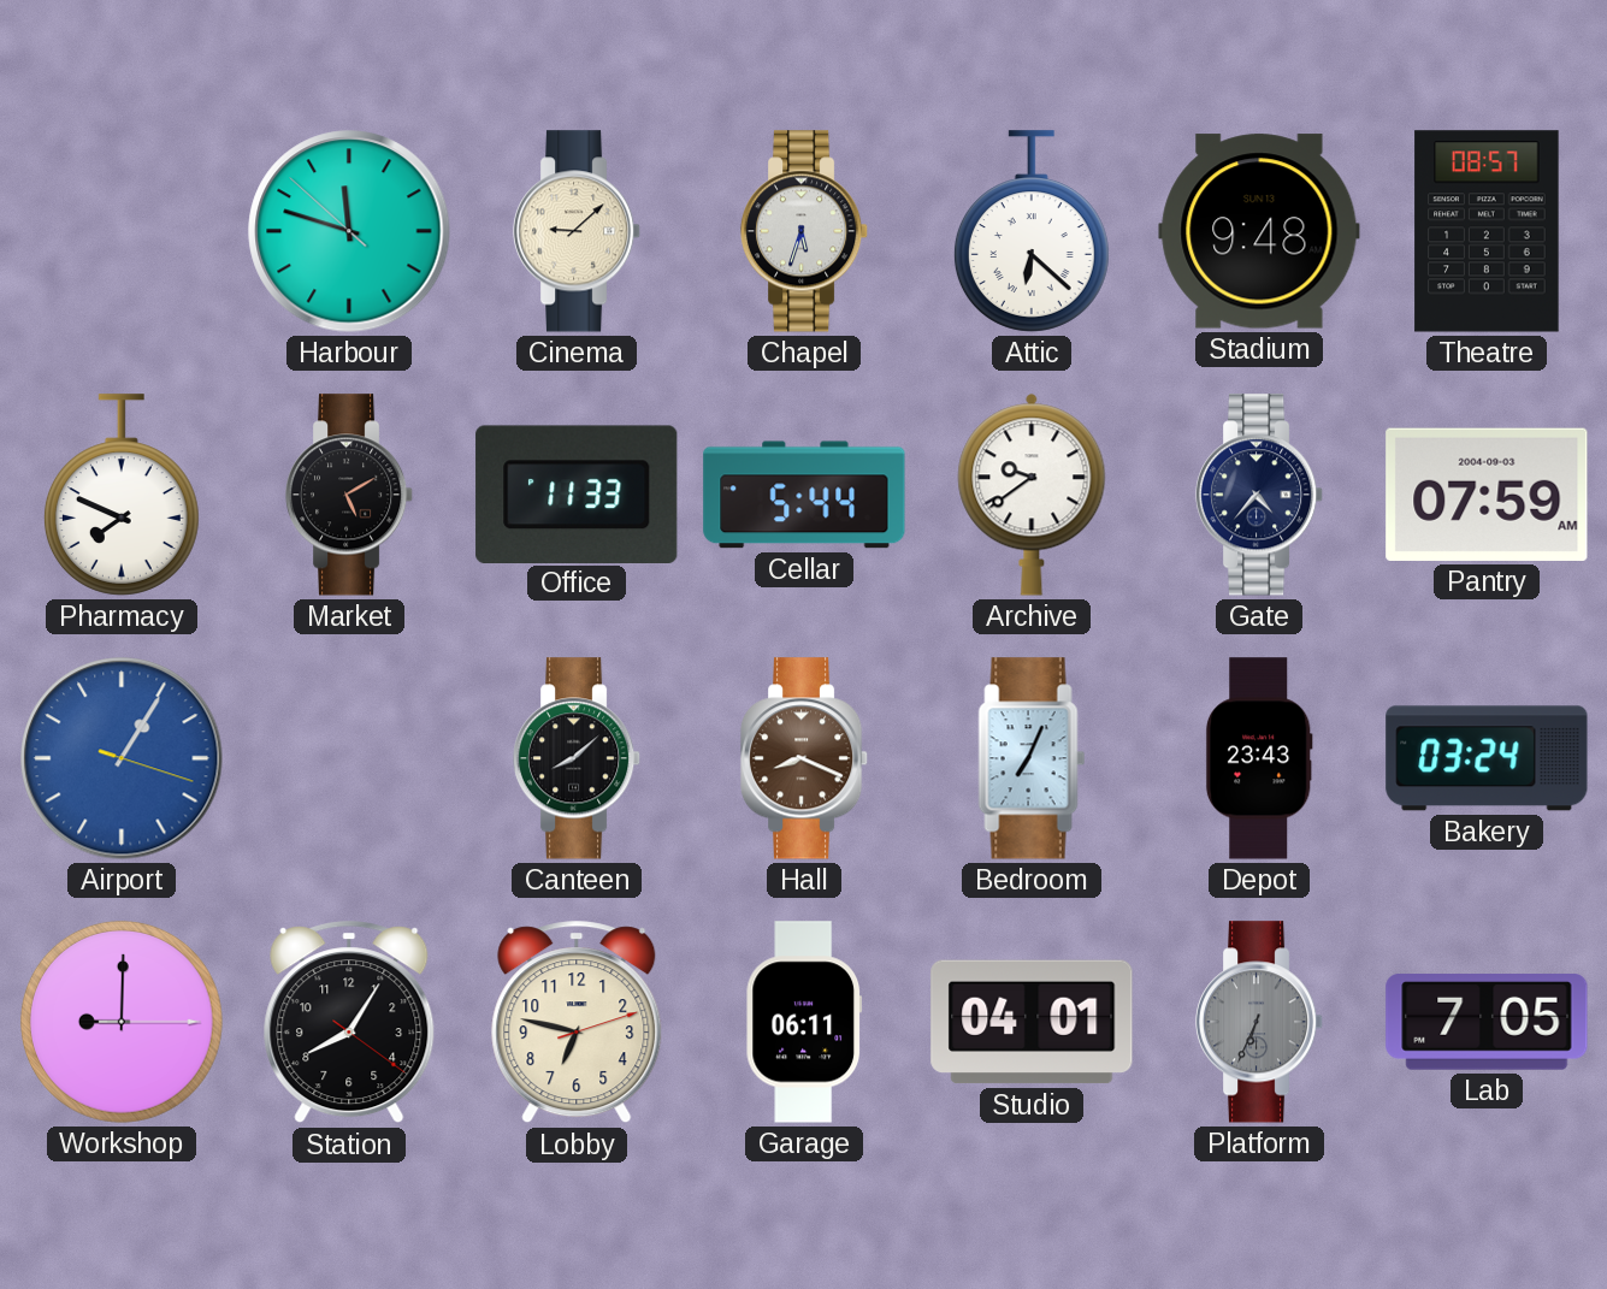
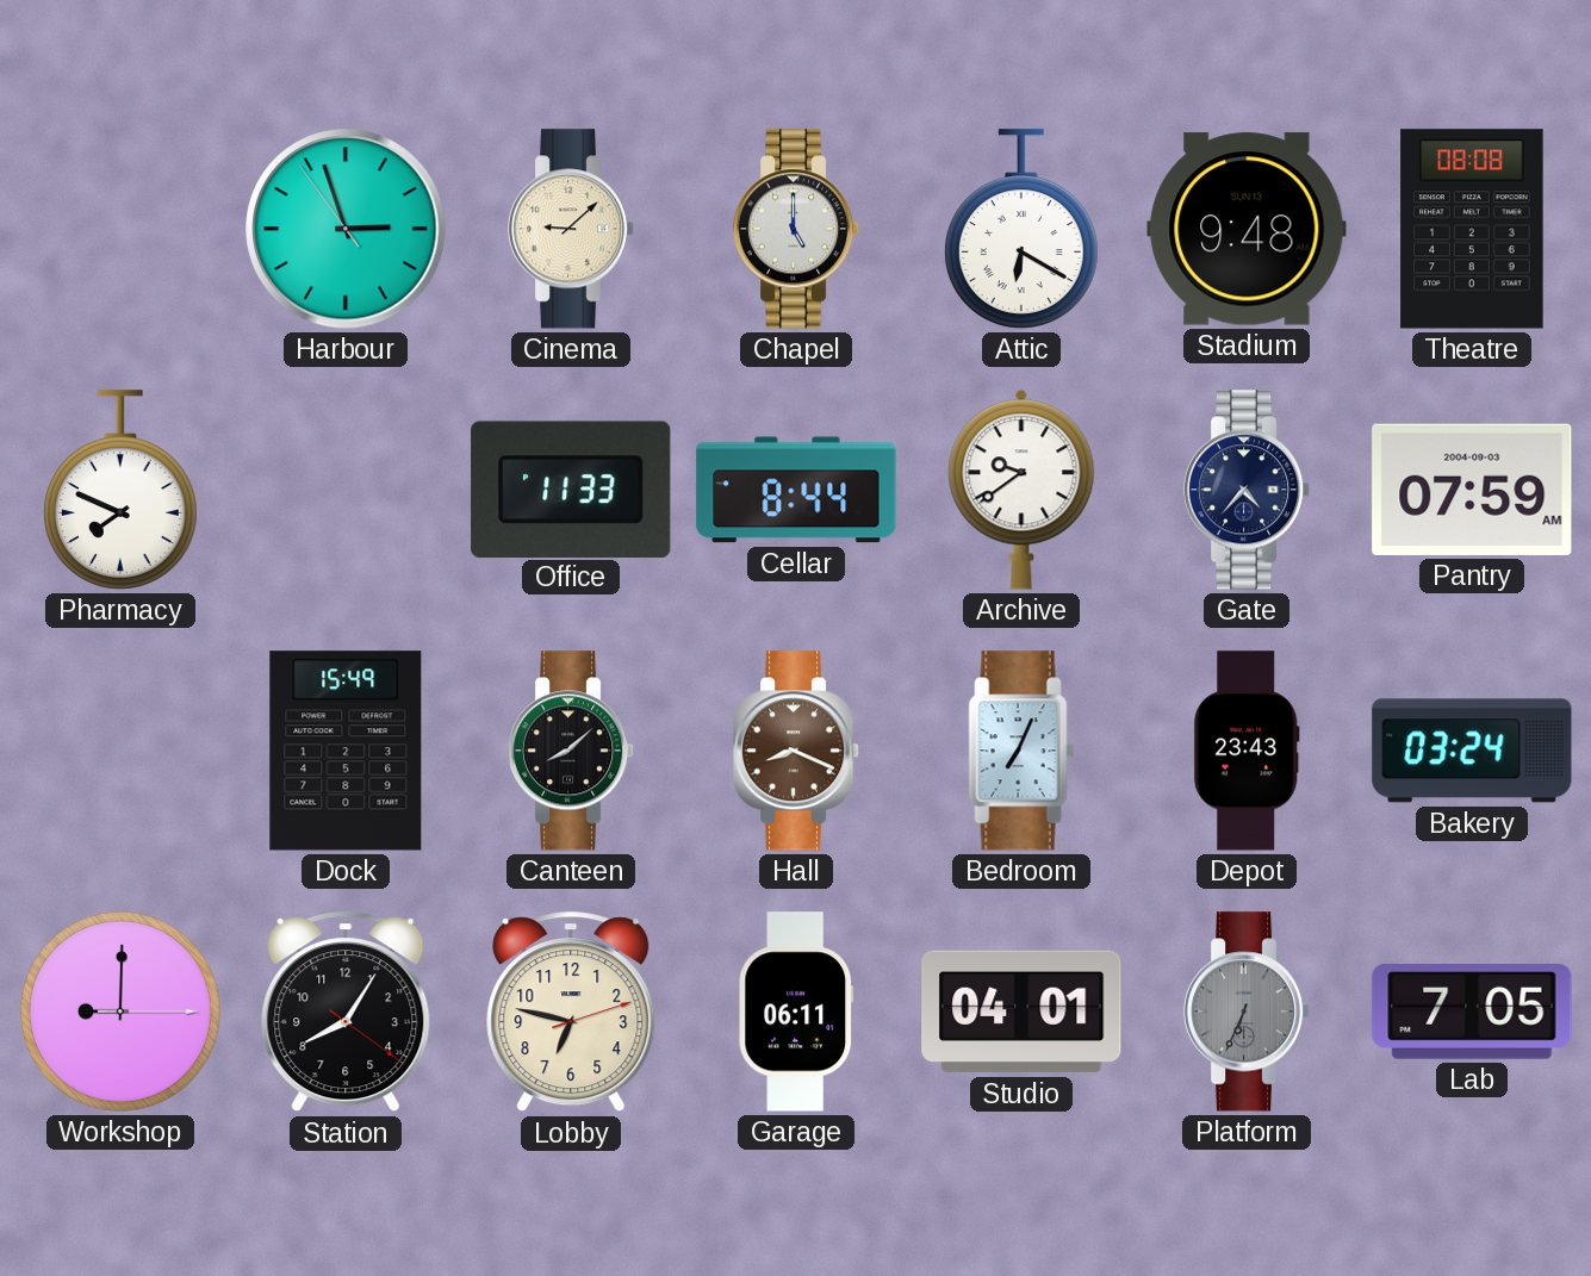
Harbour: 11:47 -> 2:56
Chapel: 5:33 -> 5:00
Attic: 6:22 -> 6:20
Theatre: 08:57 -> 08:08
Market: 5:10 -> none
Cellar: 5:44 -> 8:44
Airport: 1:05 -> none
Dock: none -> 15:49
